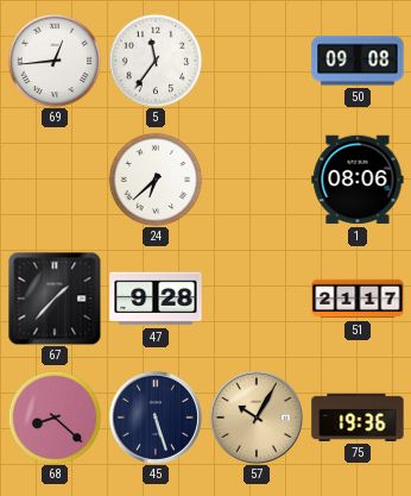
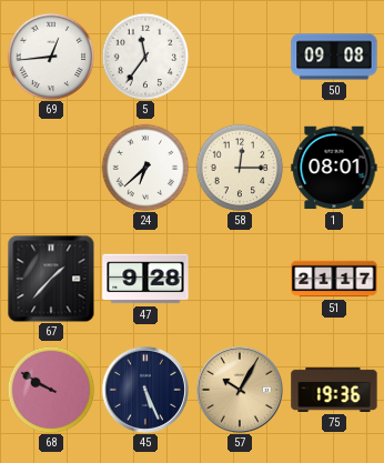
58: none -> 12:15
1: 08:06 -> 08:01
68: 8:22 -> 9:50
45: 5:27 -> 5:26
